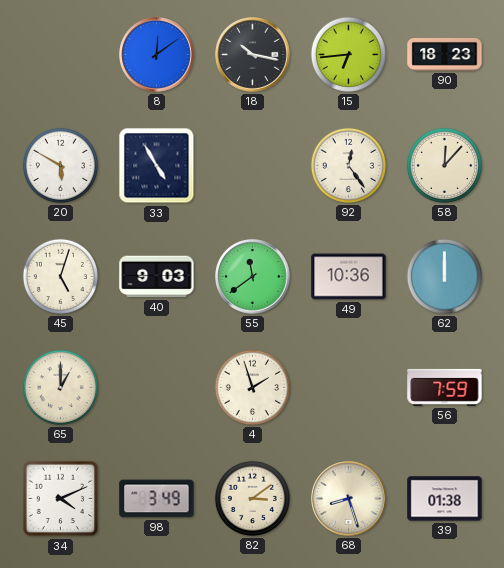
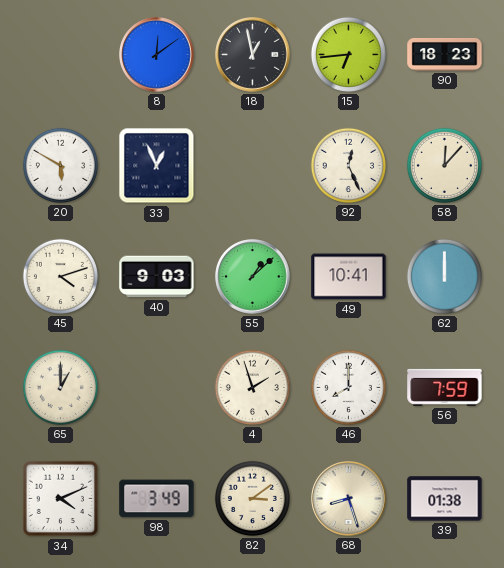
18: 10:17 -> 12:58
33: 4:55 -> 12:56
92: 12:24 -> 12:26
45: 5:03 -> 4:12
55: 11:39 -> 1:08
49: 10:36 -> 10:41
46: none -> 8:00
